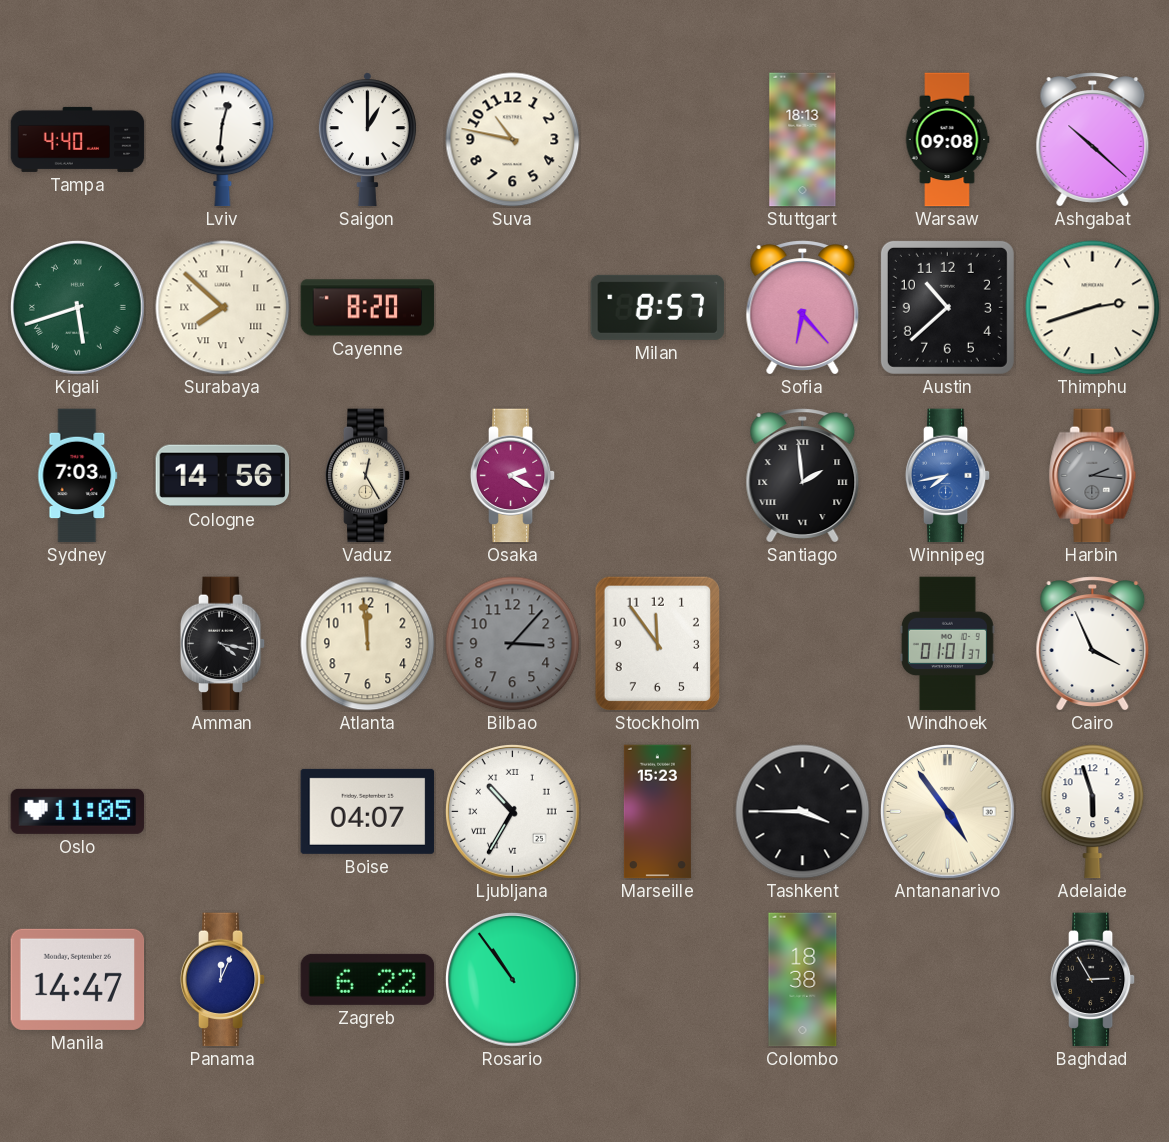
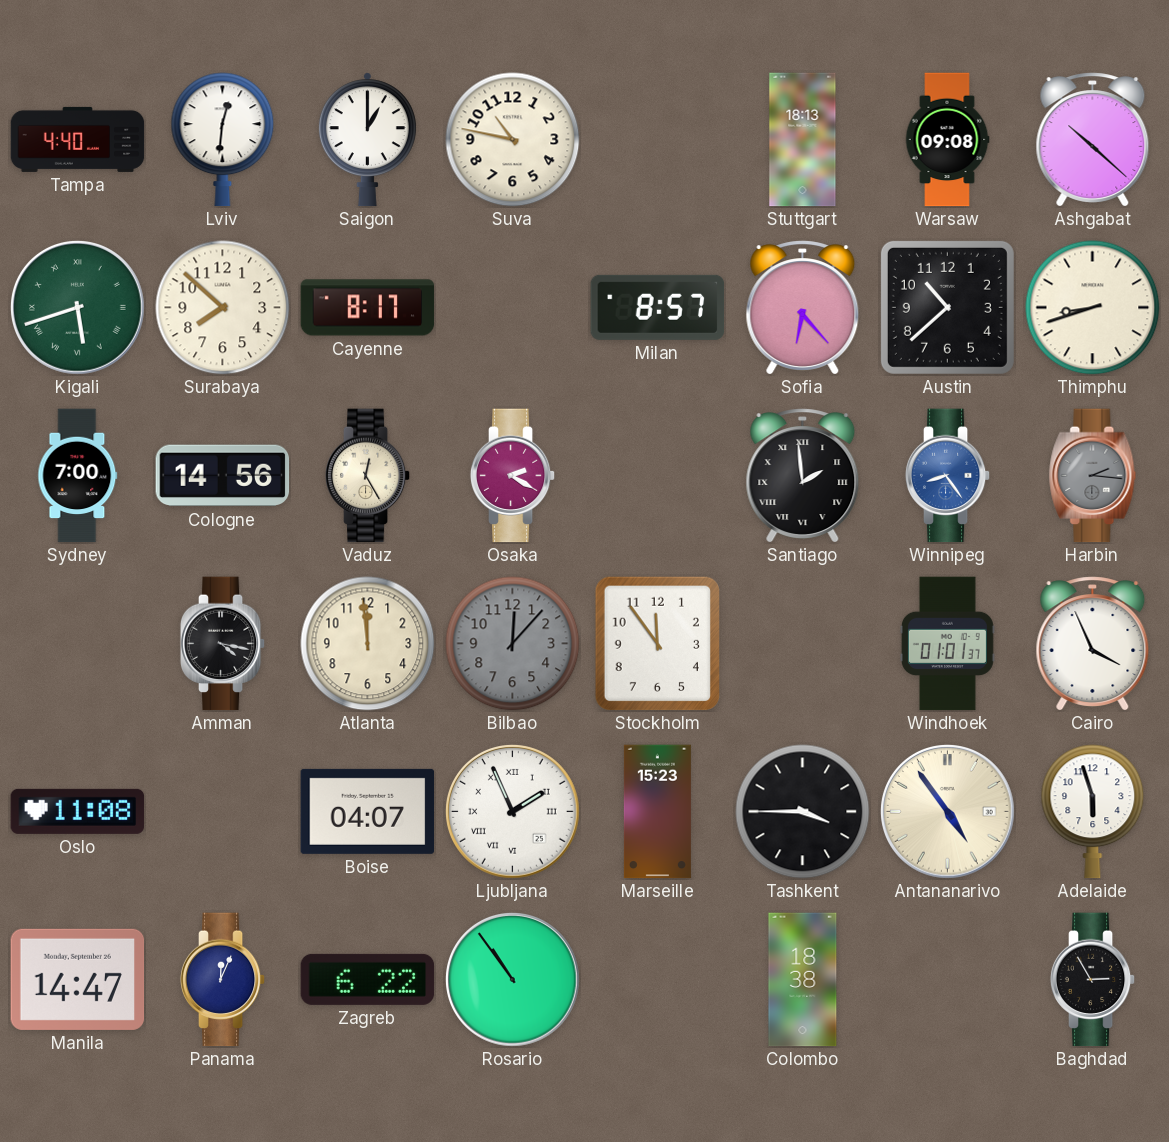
Surabaya numerals: Roman -> Arabic
Cayenne: 8:20 -> 8:17
Thimphu: 2:42 -> 8:42
Sydney: 7:03 -> 7:00
Winnipeg: 7:43 -> 8:24
Bilbao: 3:07 -> 12:07
Oslo: 11:05 -> 11:08
Ljubljana: 10:35 -> 1:56
